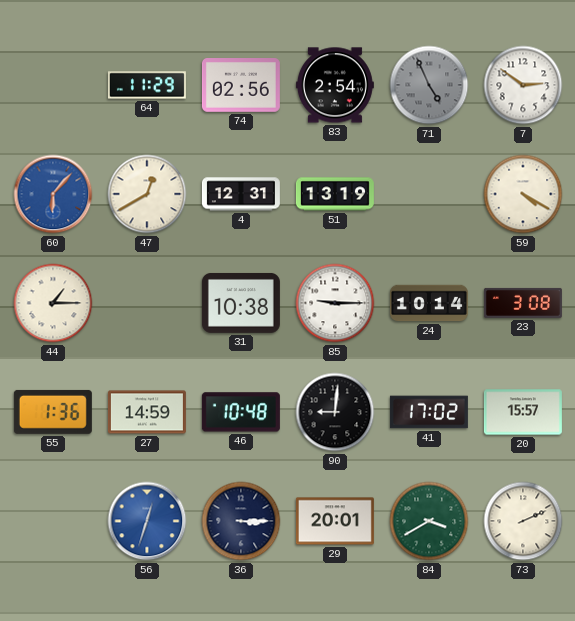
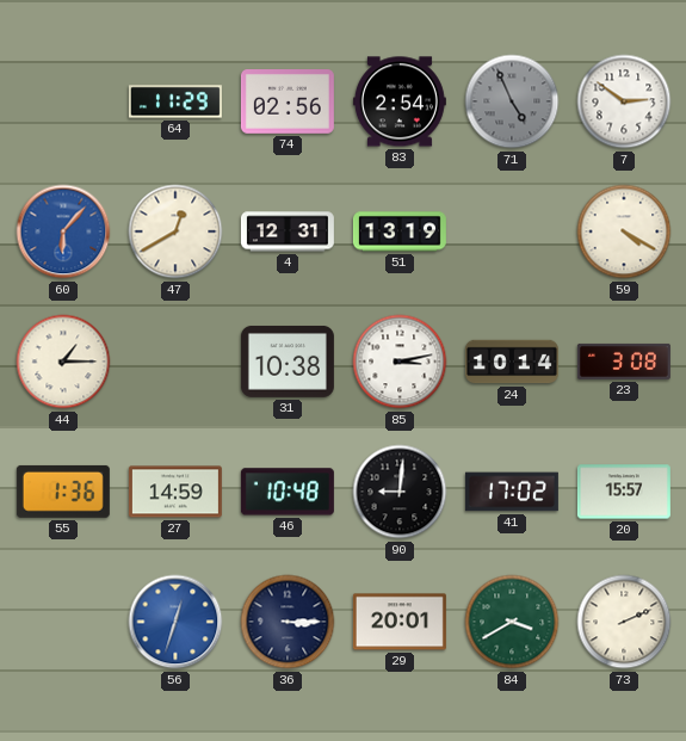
85: 9:15 -> 3:13
